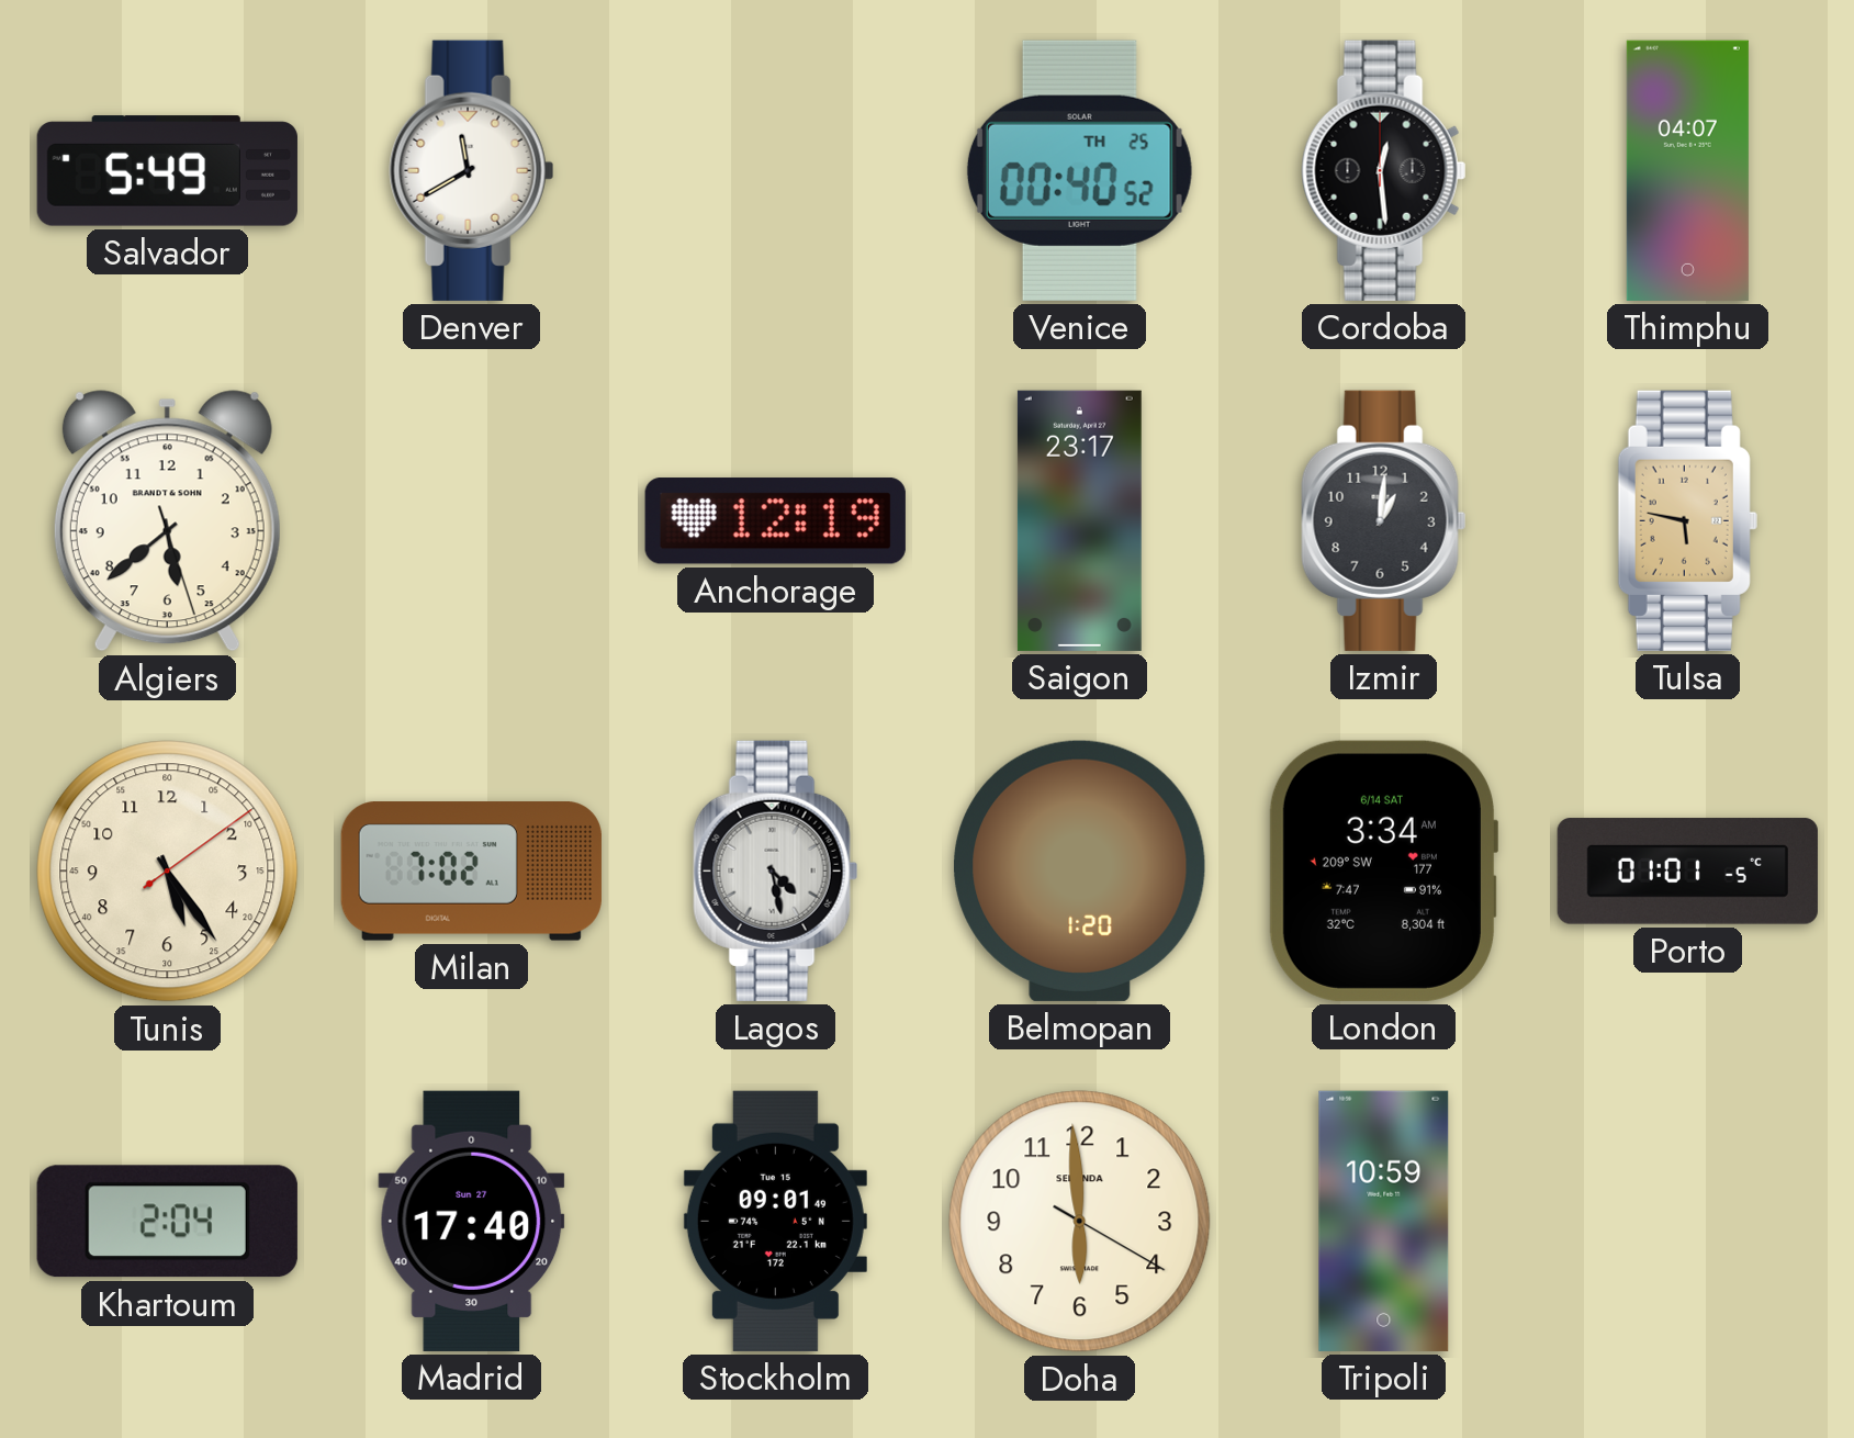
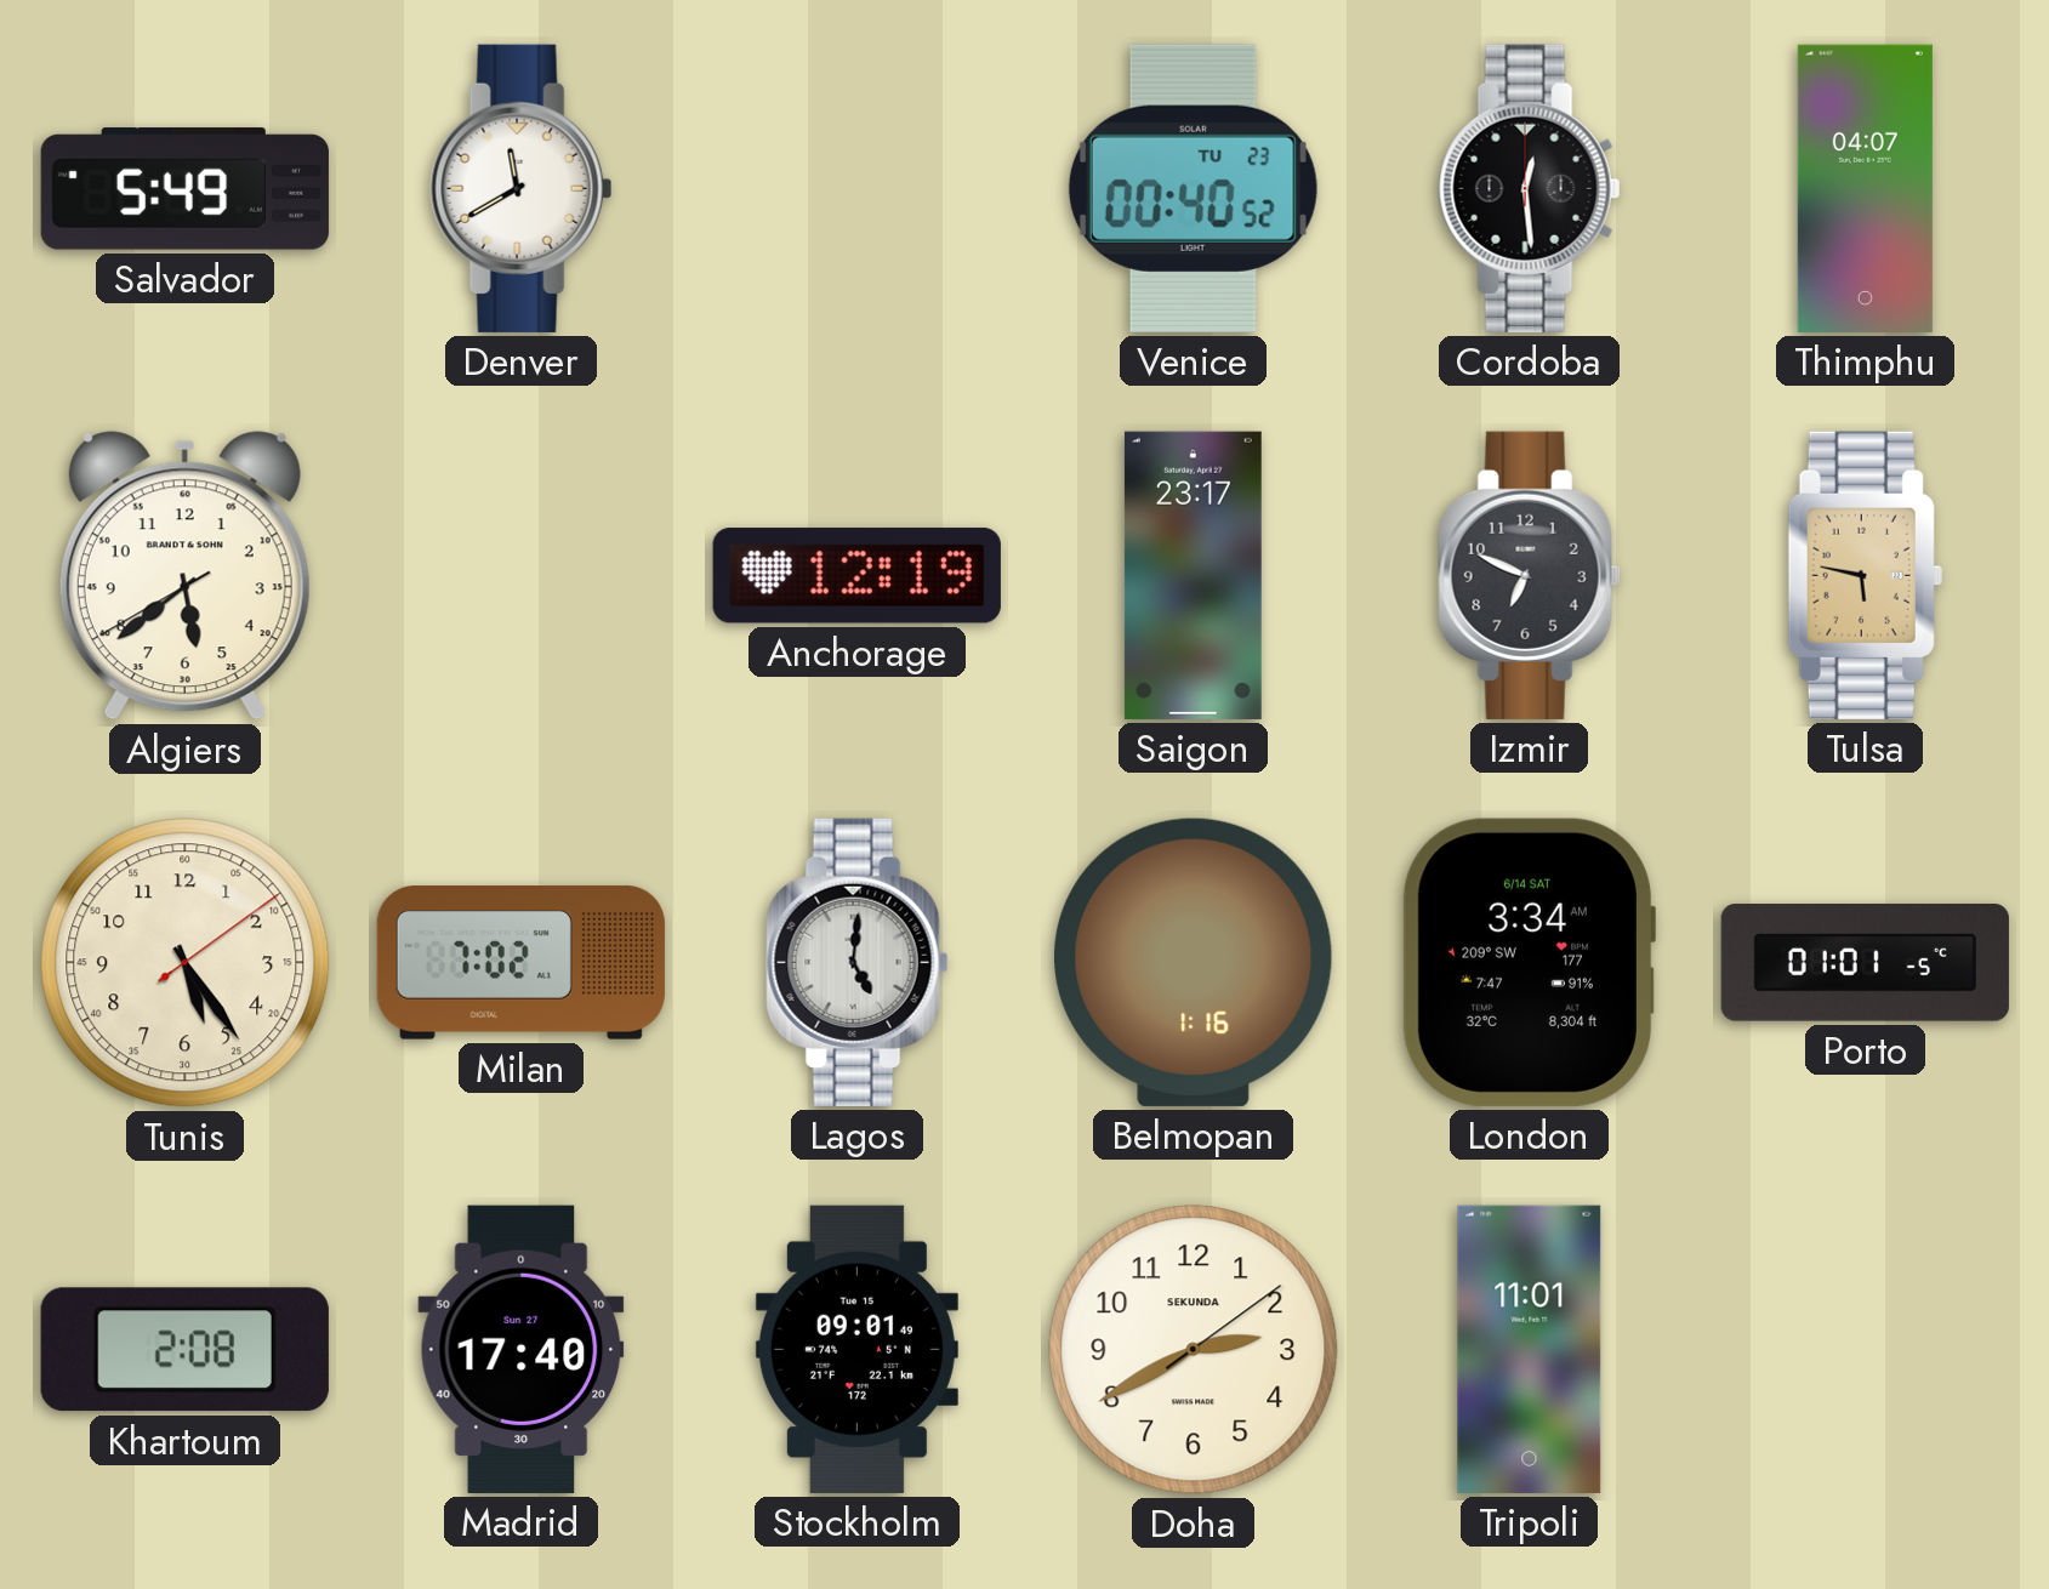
Venice date: TH 25 -> TU 23
Algiers: 5:38:27 -> 5:38:40
Izmir: 1:01 -> 6:49
Lagos: 4:28 -> 5:01
Belmopan: 1:20 -> 1:16
Khartoum: 2:04 -> 2:08
Doha: 5:59 -> 2:40
Tripoli: 10:59 -> 11:01
